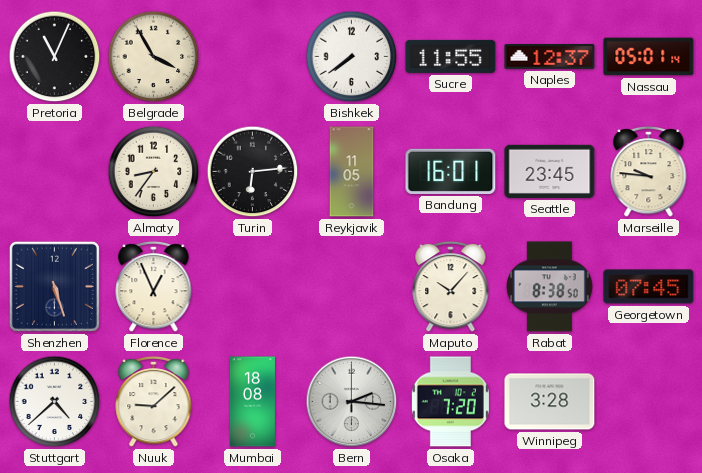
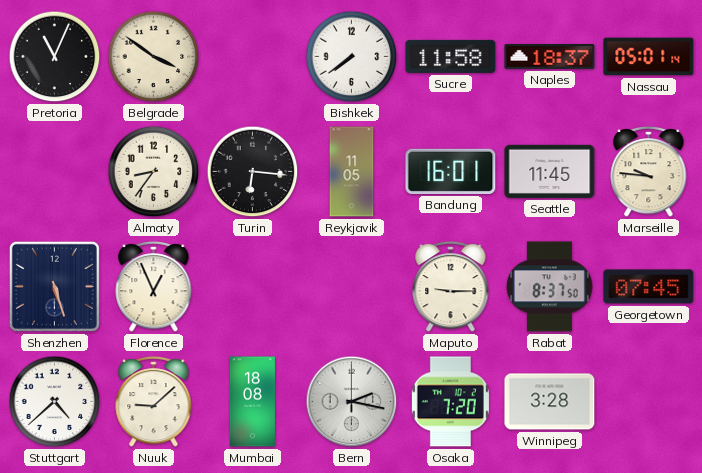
Belgrade: 3:55 -> 3:51
Sucre: 11:55 -> 11:58
Naples: 12:37 -> 18:37
Turin: 6:14 -> 6:16
Seattle: 23:45 -> 11:45
Maputo: 10:07 -> 9:15
Rabat: 8:38 -> 8:37
Bern: 2:16 -> 2:17
